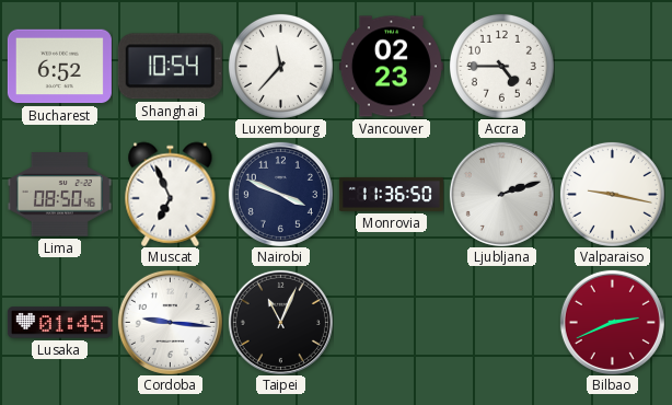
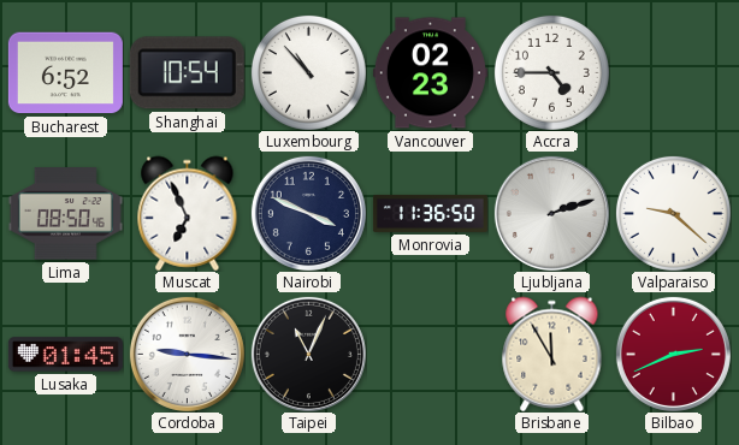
Luxembourg: 11:37 -> 10:53
Valparaiso: 9:17 -> 9:22
Brisbane: none -> 11:55
